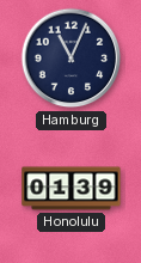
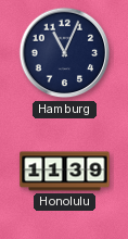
Honolulu: 01:39 -> 11:39
